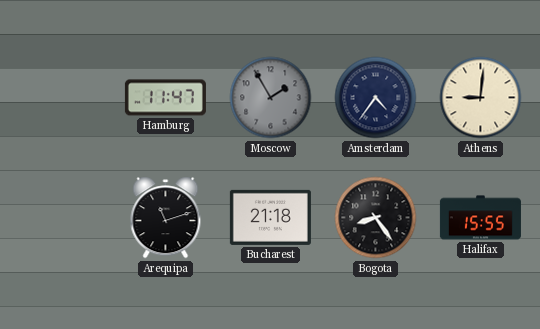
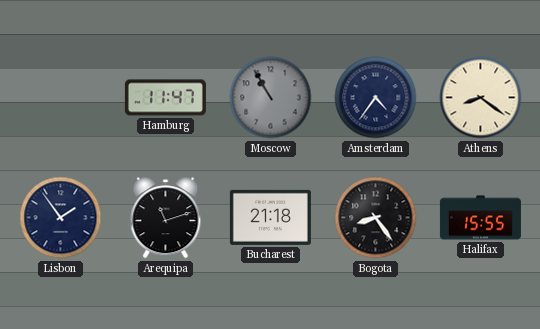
Moscow: 1:55 -> 10:55
Athens: 9:01 -> 8:21
Lisbon: none -> 1:54
